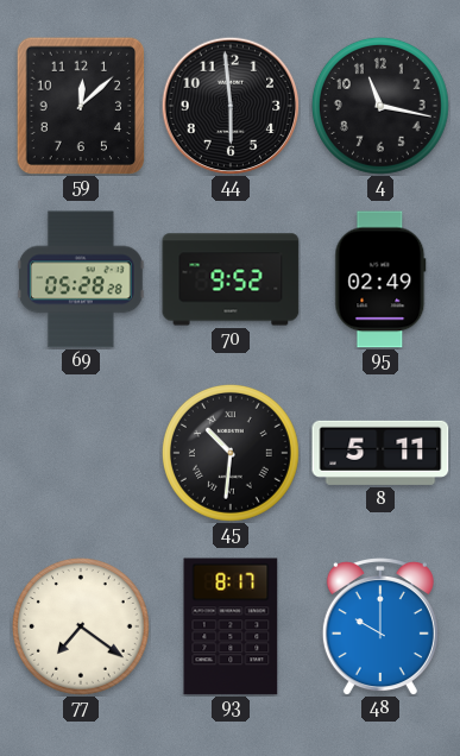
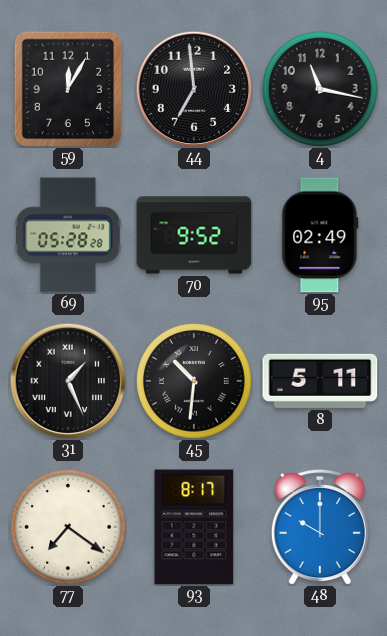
59: 12:08 -> 12:05
44: 5:59 -> 6:59
31: none -> 1:26
